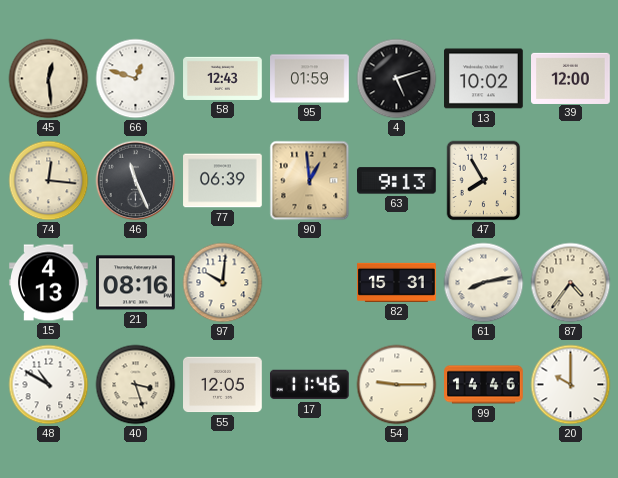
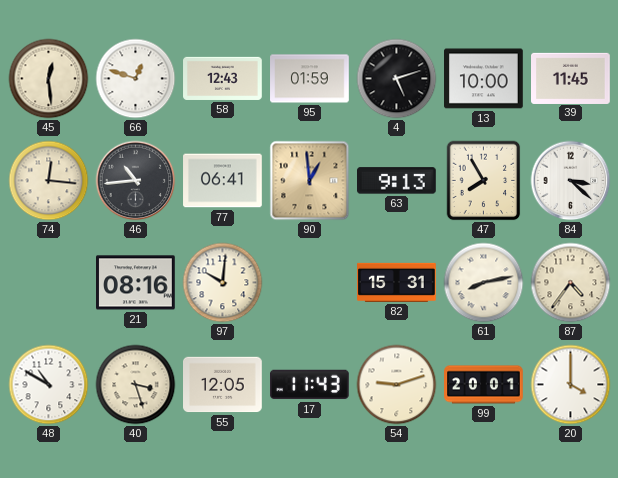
13: 10:02 -> 10:00
39: 12:00 -> 11:45
46: 11:26 -> 10:44
77: 06:39 -> 06:41
84: none -> 3:22
15: 4:13 -> none
17: 11:46 -> 11:43
54: 9:15 -> 9:12
99: 14:46 -> 20:01
20: 10:00 -> 4:00
